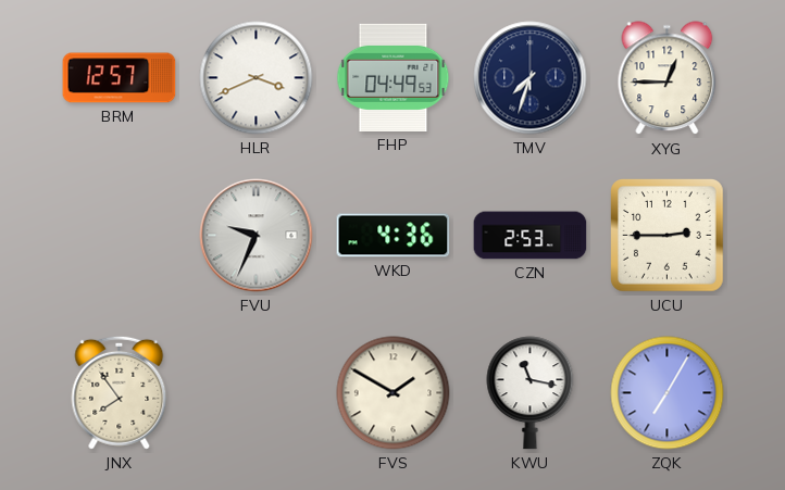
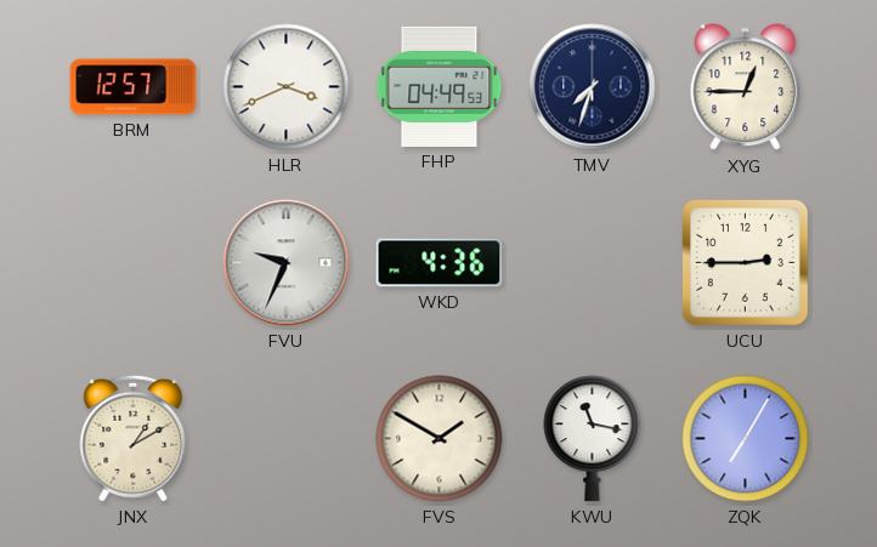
CZN: 2:53 -> none
JNX: 7:54 -> 1:10
